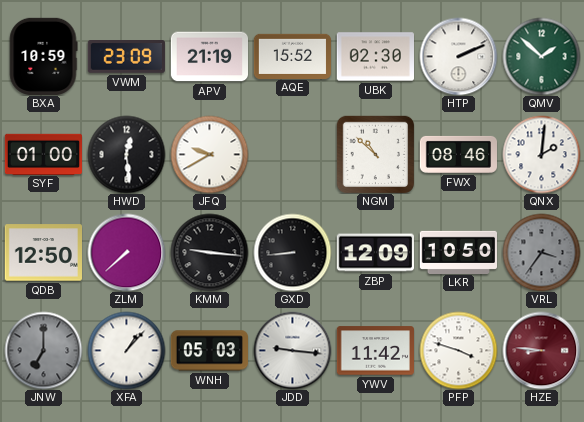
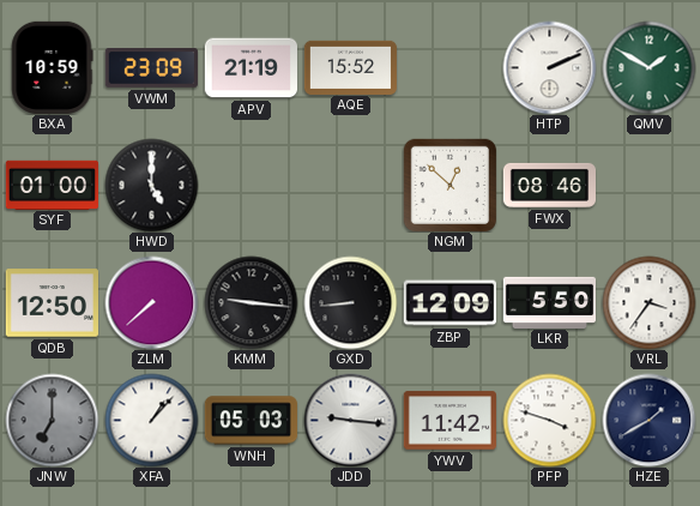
UBK: 02:30 -> none
QMV: 1:52 -> 1:50
HWD: 12:29 -> 5:00
JFQ: 9:40 -> none
NGM: 10:52 -> 12:52
QNX: 2:01 -> none
LKR: 10:50 -> 5:50
VRL dial: grey -> white
HZE: 8:46 -> 1:40
HZE dial: burgundy -> navy
